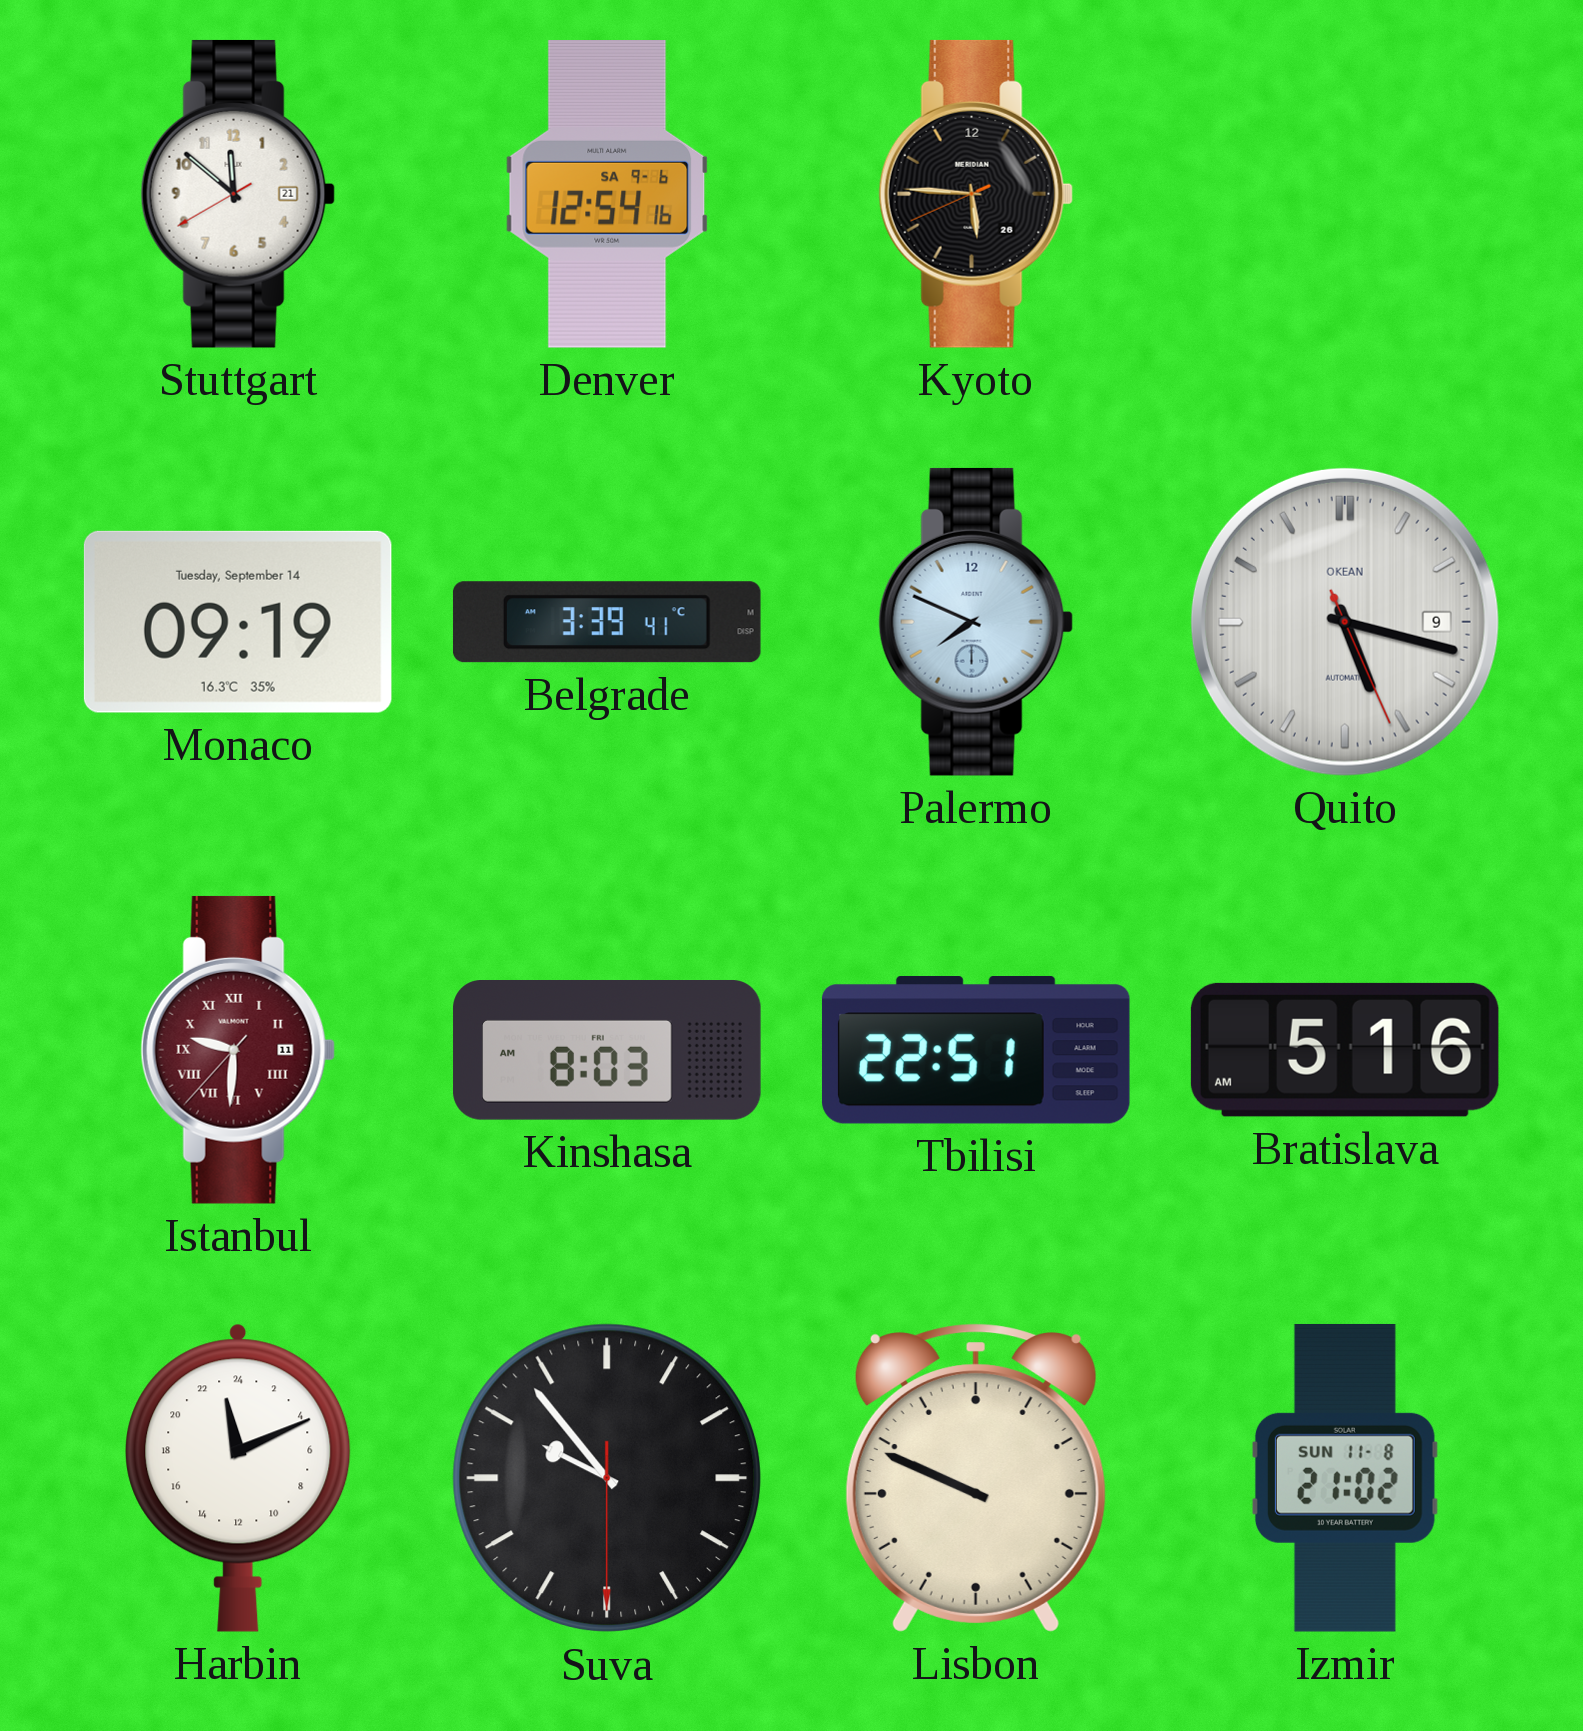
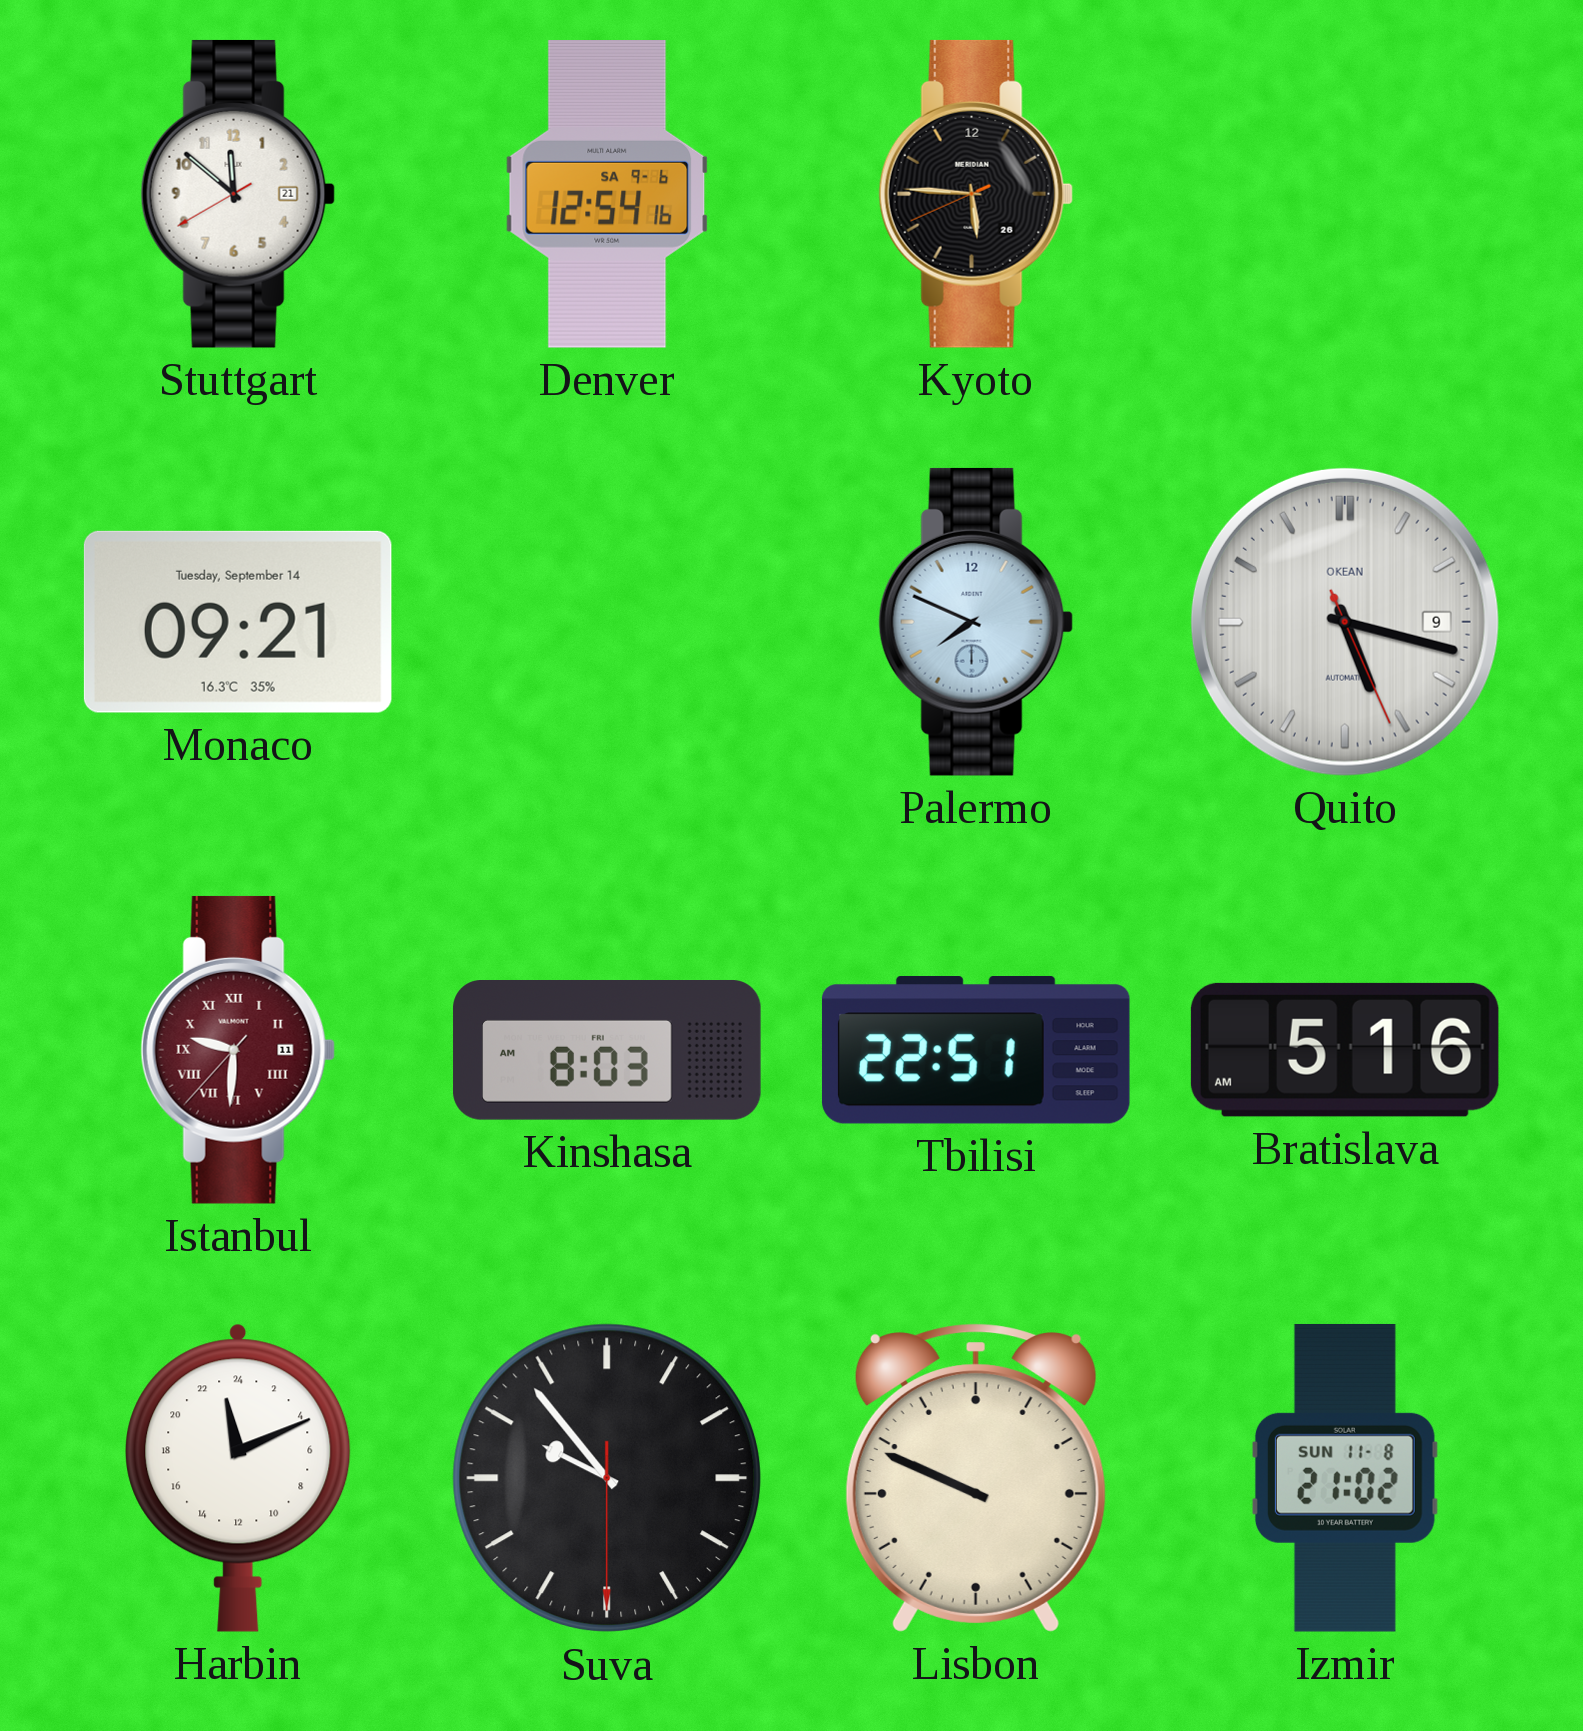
Monaco: 09:19 -> 09:21
Belgrade: 3:39 -> none
